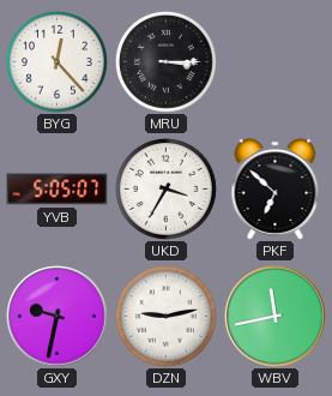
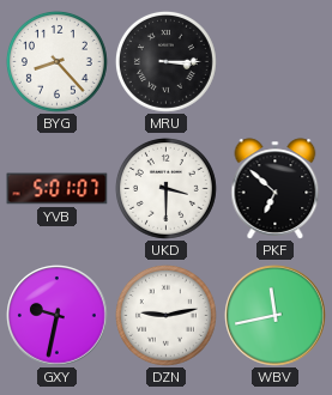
BYG: 12:23 -> 8:23
YVB: 5:05 -> 5:01
UKD: 3:35 -> 3:30
